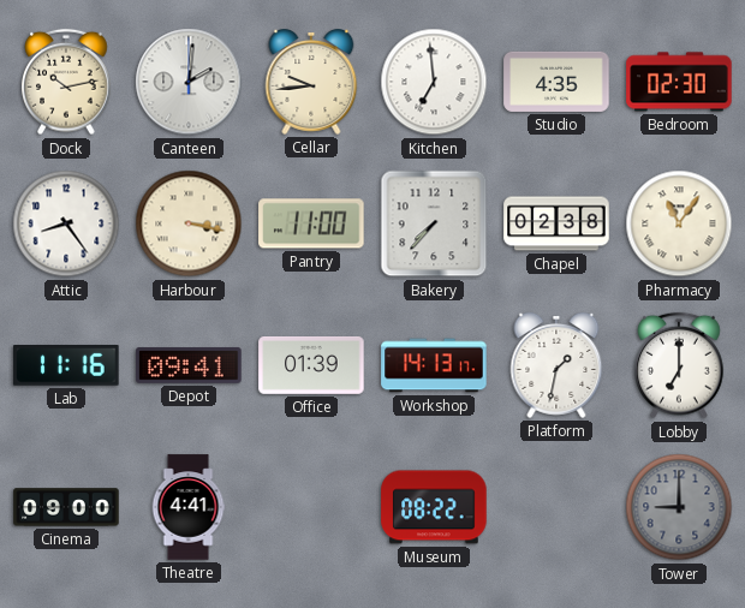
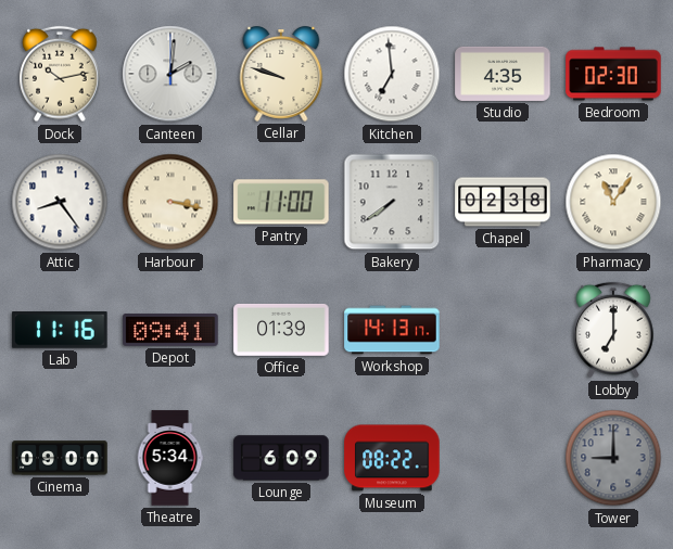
Cellar: 9:44 -> 9:48
Bakery: 7:37 -> 7:39
Platform: 1:32 -> none
Theatre: 4:41 -> 5:34
Lounge: none -> 6:09
